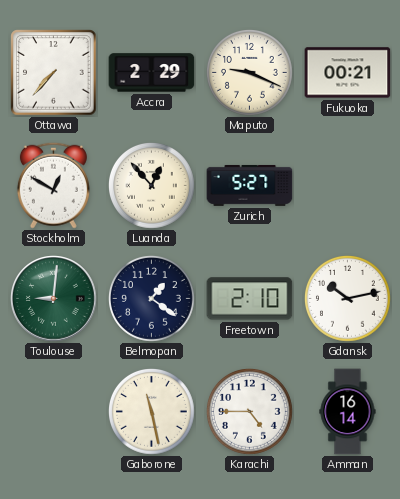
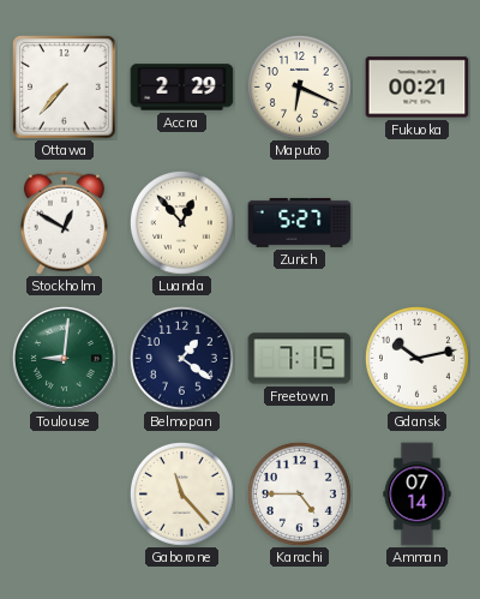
Maputo: 9:19 -> 6:19
Freetown: 2:10 -> 7:15
Gaborone: 11:28 -> 11:23
Amman: 16:14 -> 07:14
